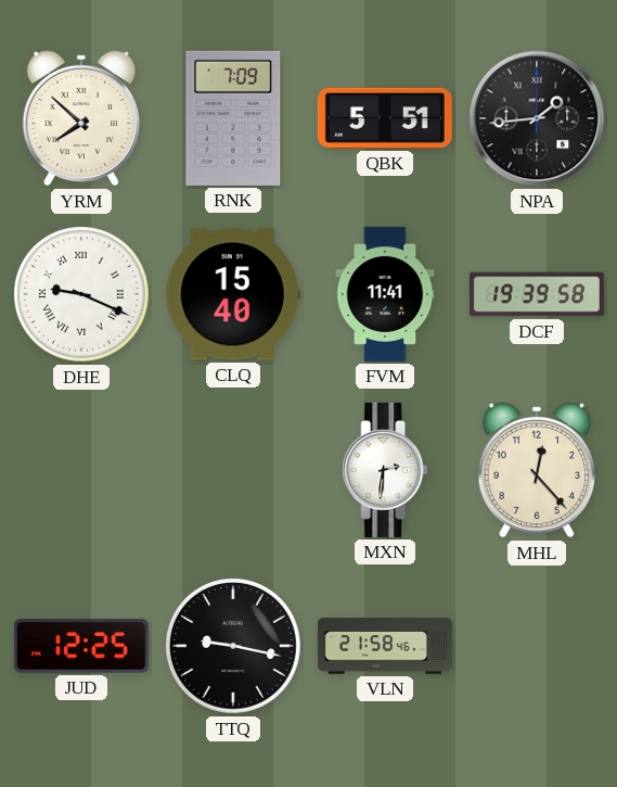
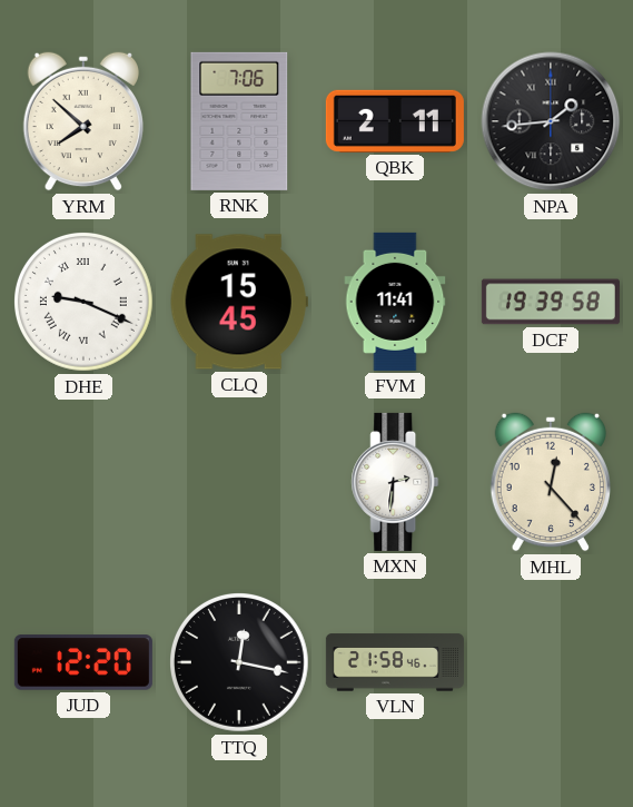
RNK: 7:09 -> 7:06
QBK: 5:51 -> 2:11
CLQ: 15:40 -> 15:45
JUD: 12:25 -> 12:20
TTQ: 9:17 -> 12:17
